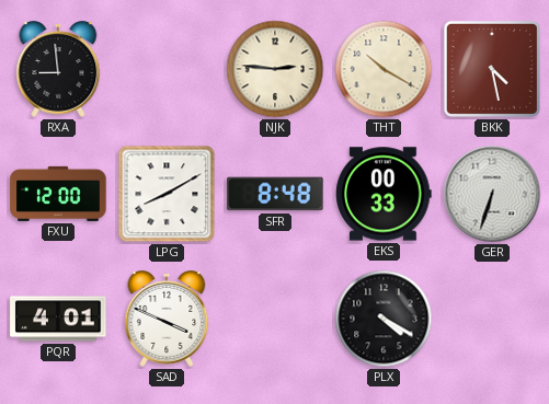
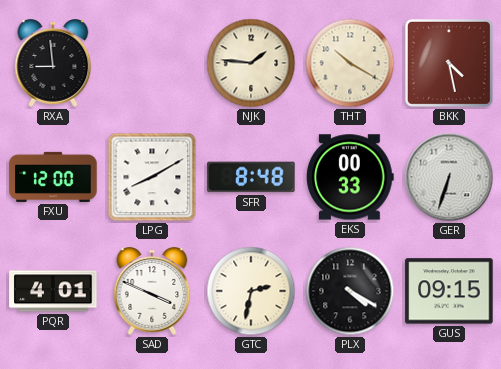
NJK: 2:46 -> 1:46
GTC: none -> 2:32
GUS: none -> 09:15
